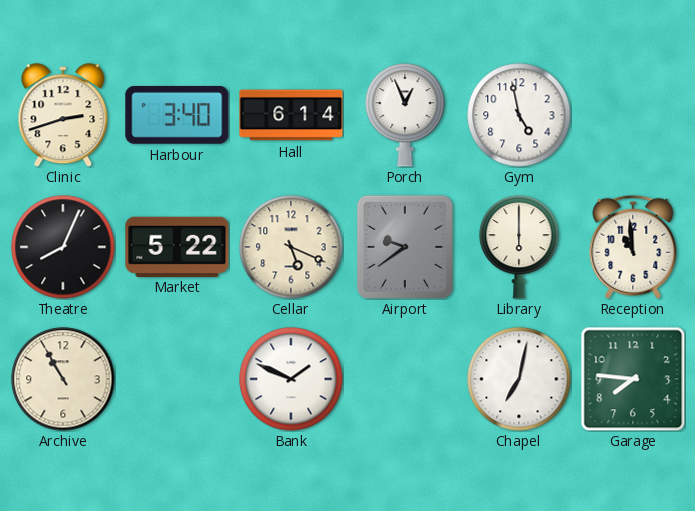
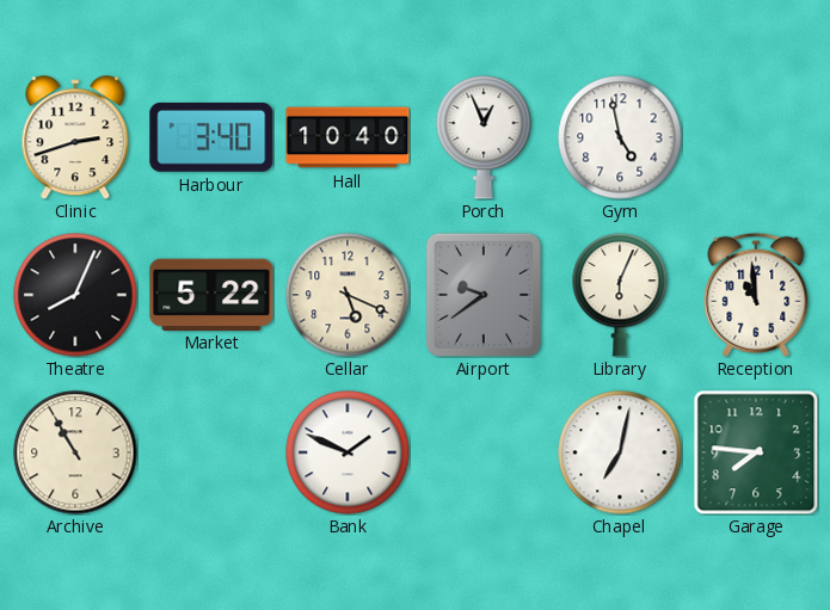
Hall: 6:14 -> 10:40
Library: 6:00 -> 6:04
